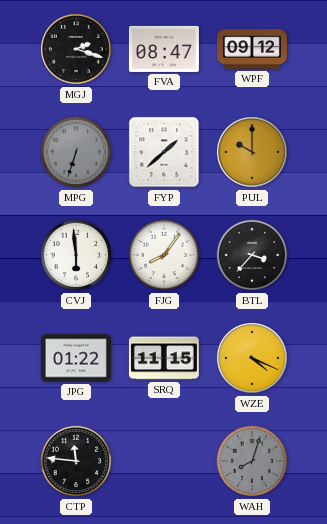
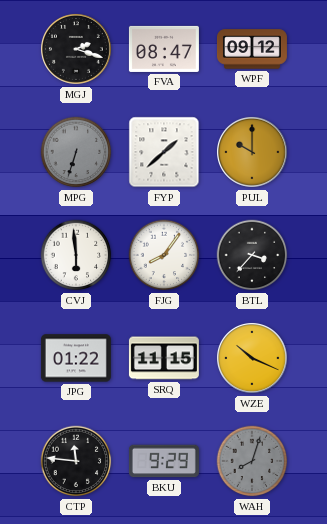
WZE: 4:19 -> 10:19
BKU: none -> 9:29
